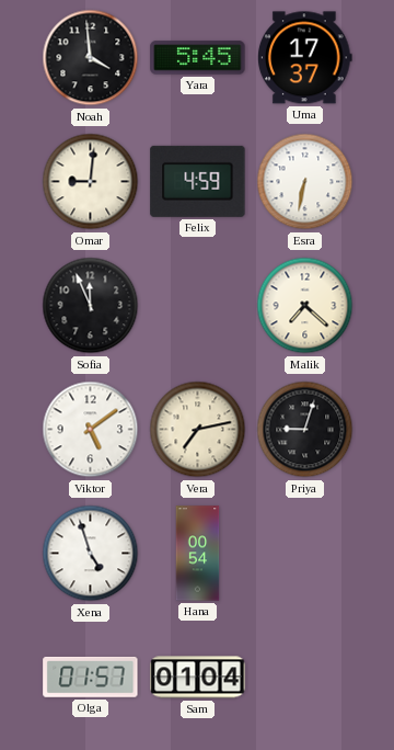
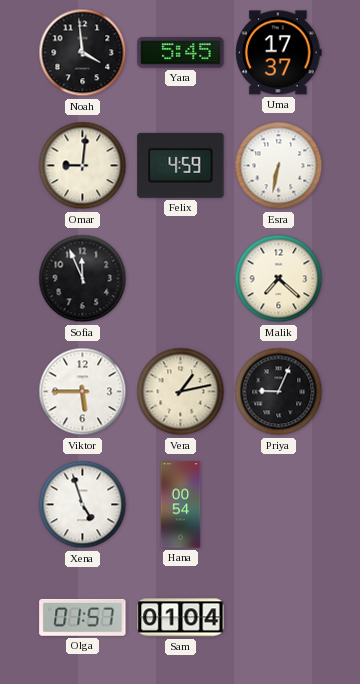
Viktor: 5:09 -> 5:45
Vera: 7:13 -> 1:13
Priya: 9:03 -> 9:04
